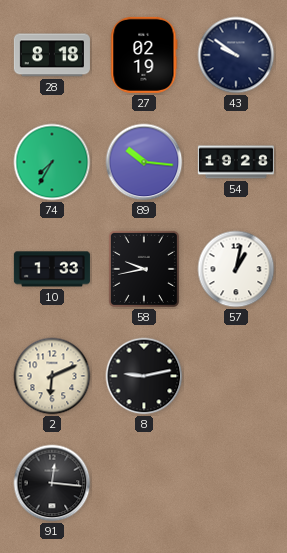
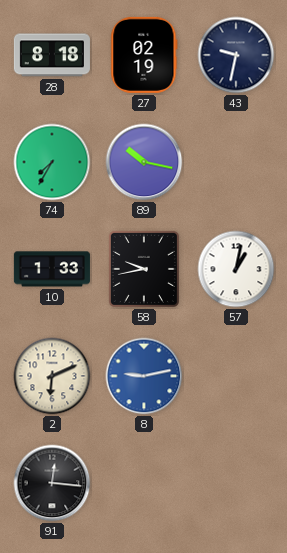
43: 9:51 -> 9:32
89: 10:16 -> 10:17
54: 19:28 -> none
8 dial: black -> blue
